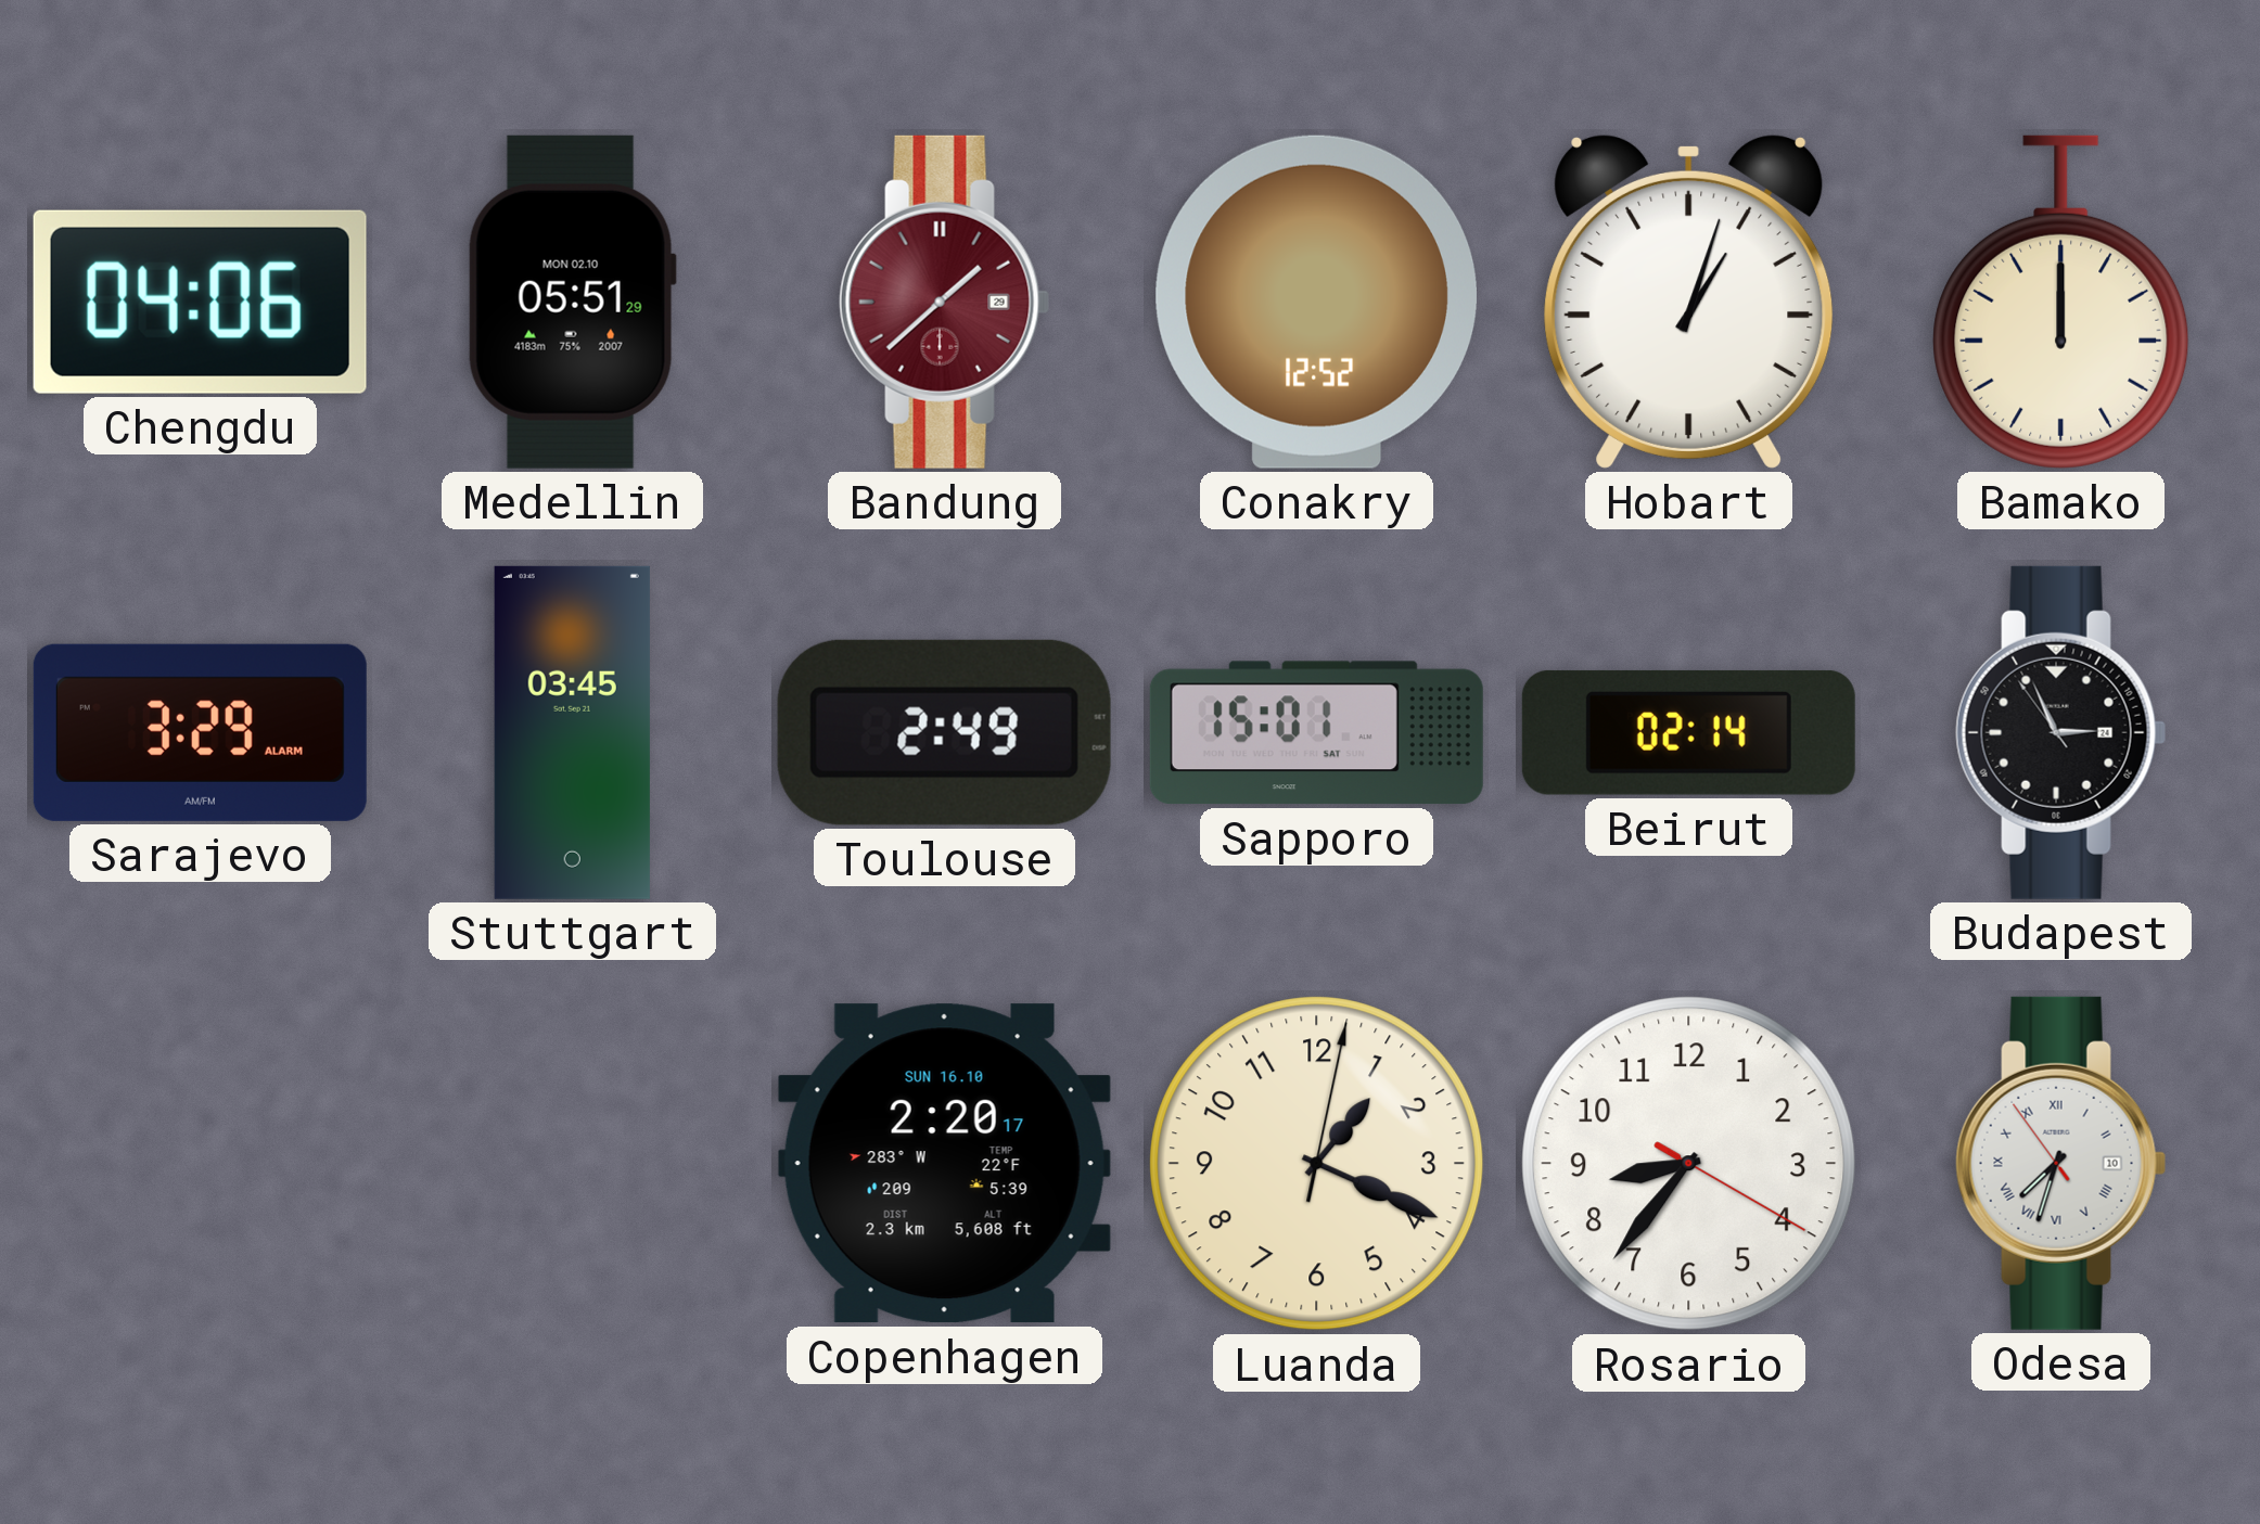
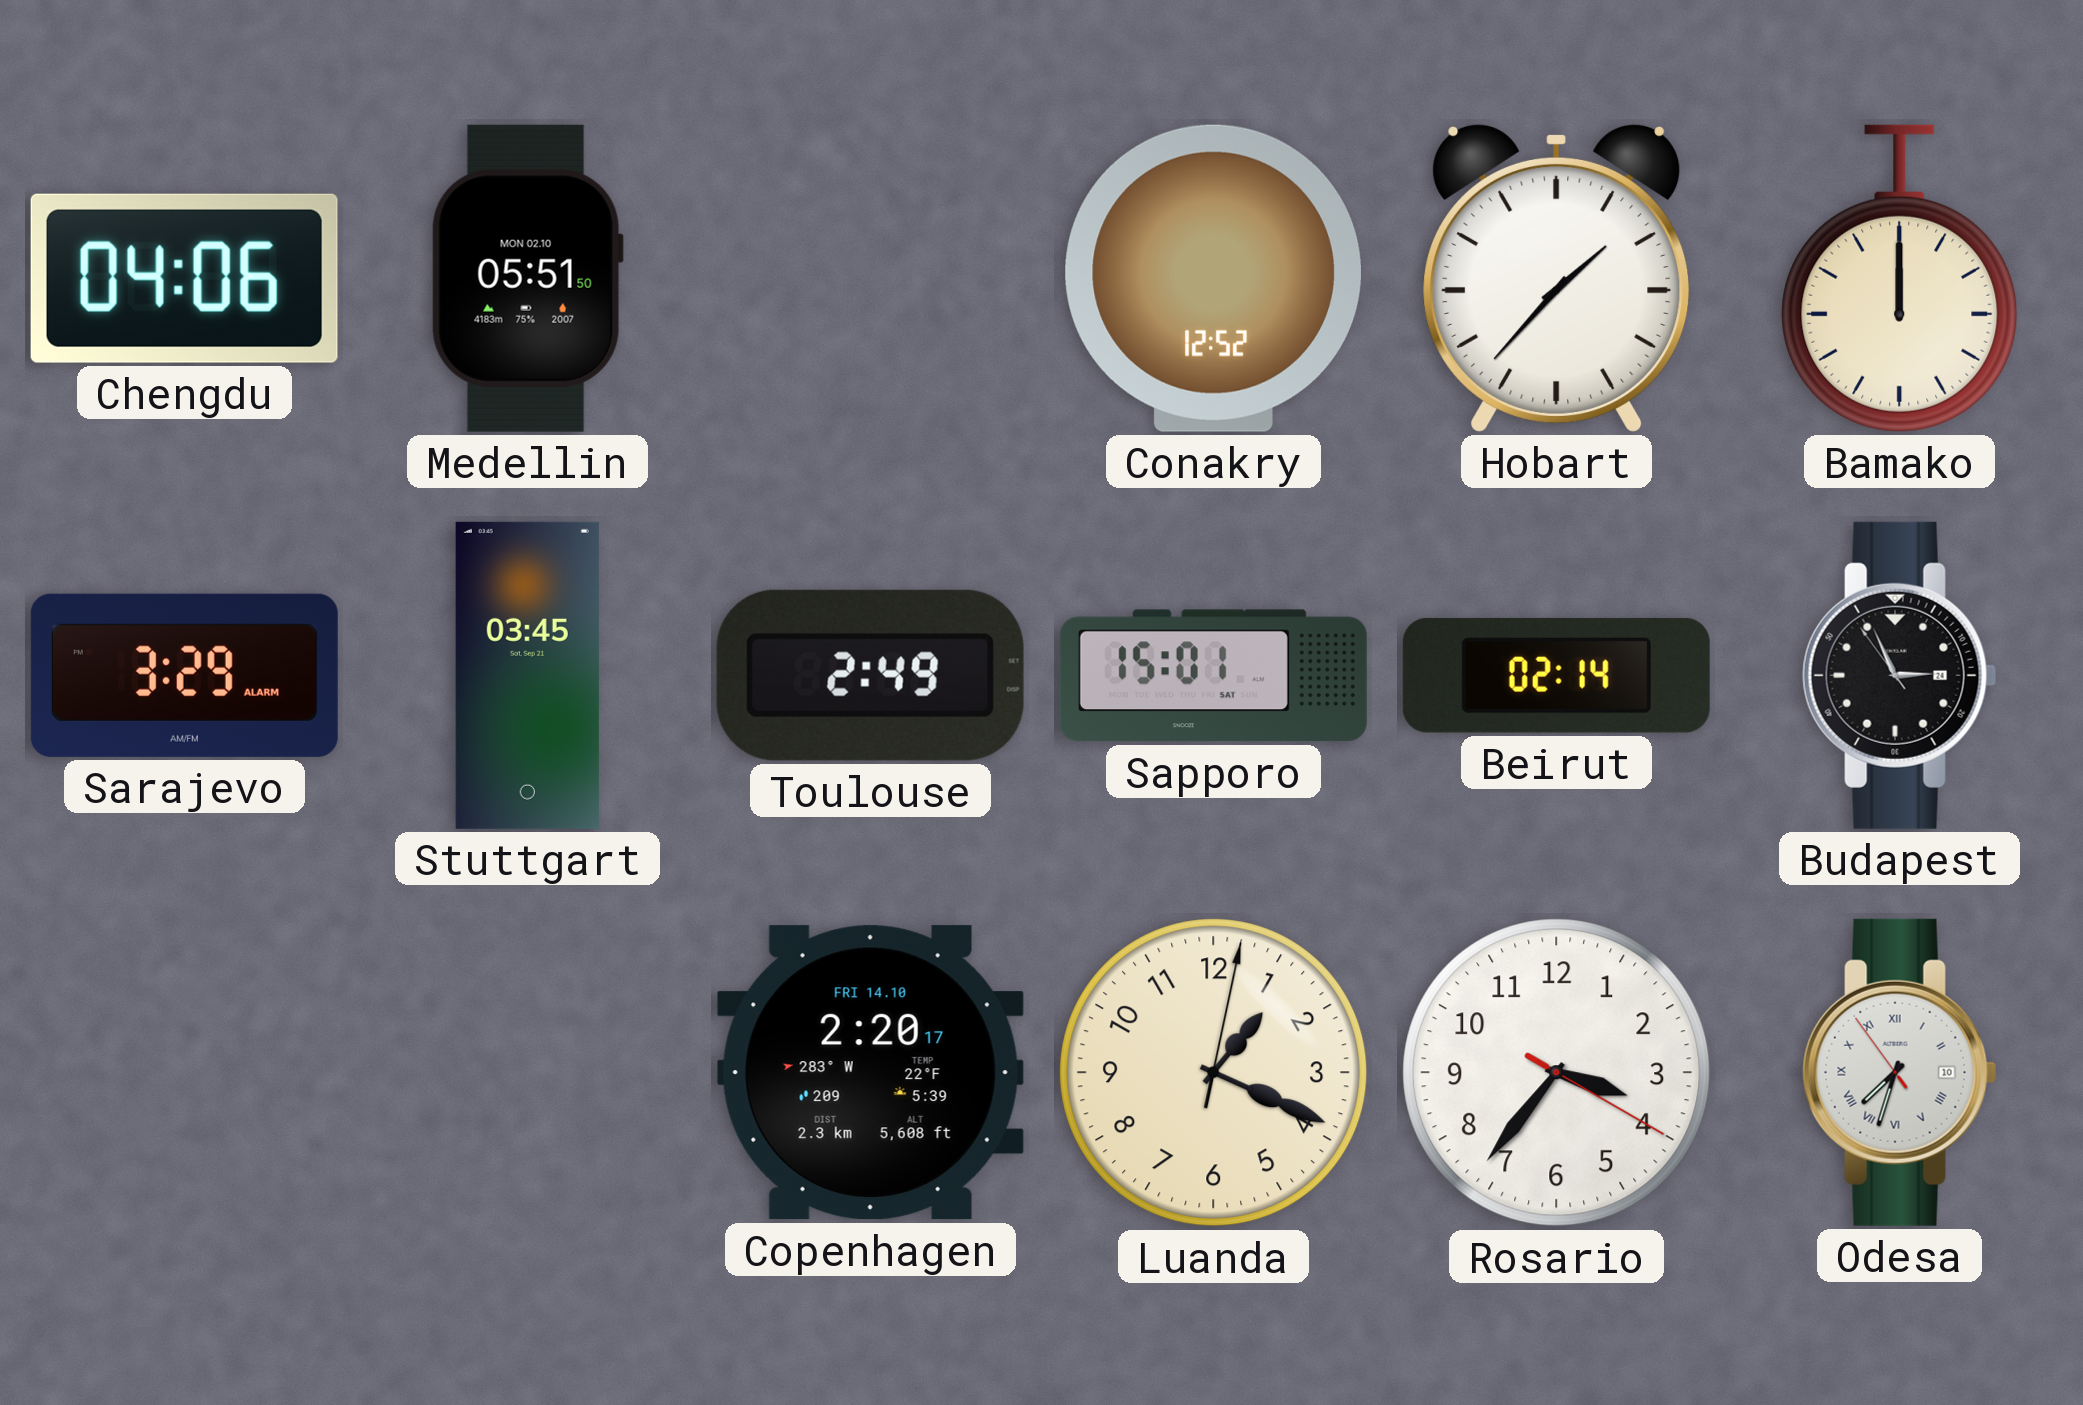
Medellin: 05:51:29 -> 05:51:50
Bandung: 1:38 -> none
Hobart: 1:03 -> 1:37
Copenhagen date: SUN 16.10 -> FRI 14.10
Rosario: 8:36 -> 3:36
